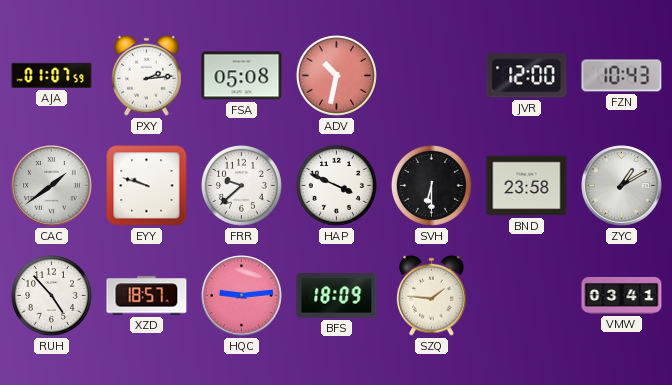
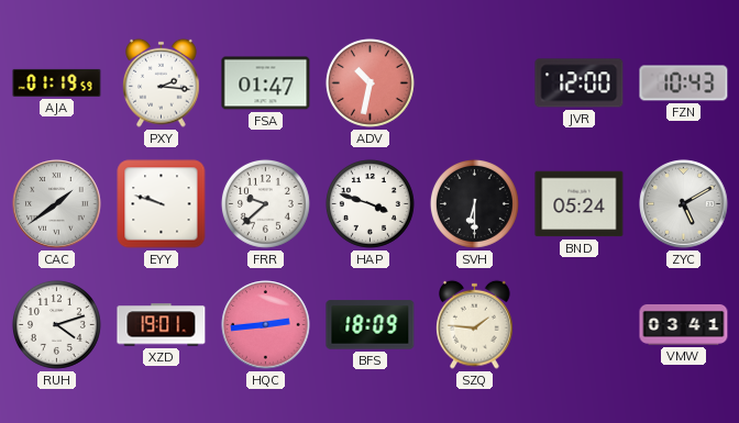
AJA: 01:07 -> 01:19
PXY: 2:14 -> 2:16
FSA: 05:08 -> 01:47
HAP: 3:49 -> 3:48
BND: 23:58 -> 05:24
ZYC: 1:10 -> 5:10
RUH: 4:53 -> 4:12
XZD: 18:57 -> 19:01
HQC: 9:14 -> 2:44
